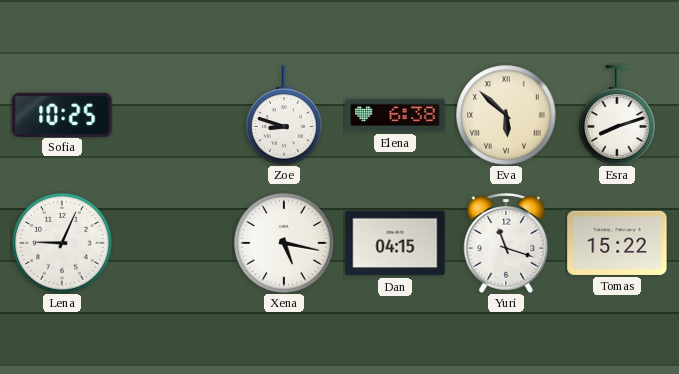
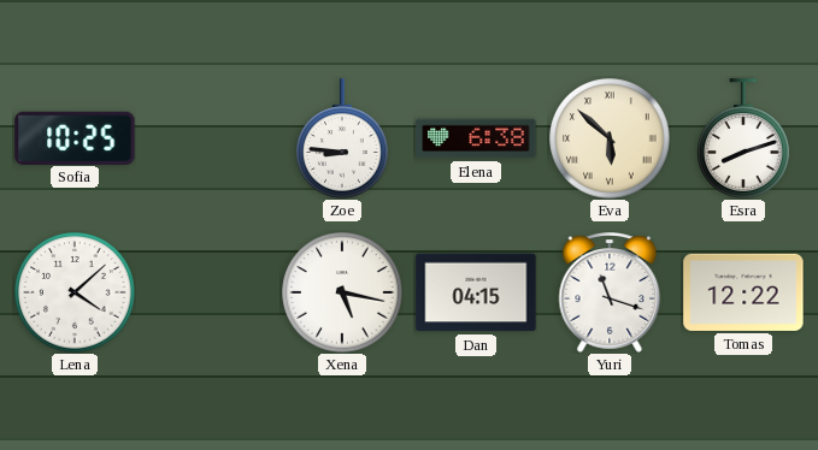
Zoe: 8:48 -> 8:46
Lena: 9:04 -> 4:08
Tomas: 15:22 -> 12:22
